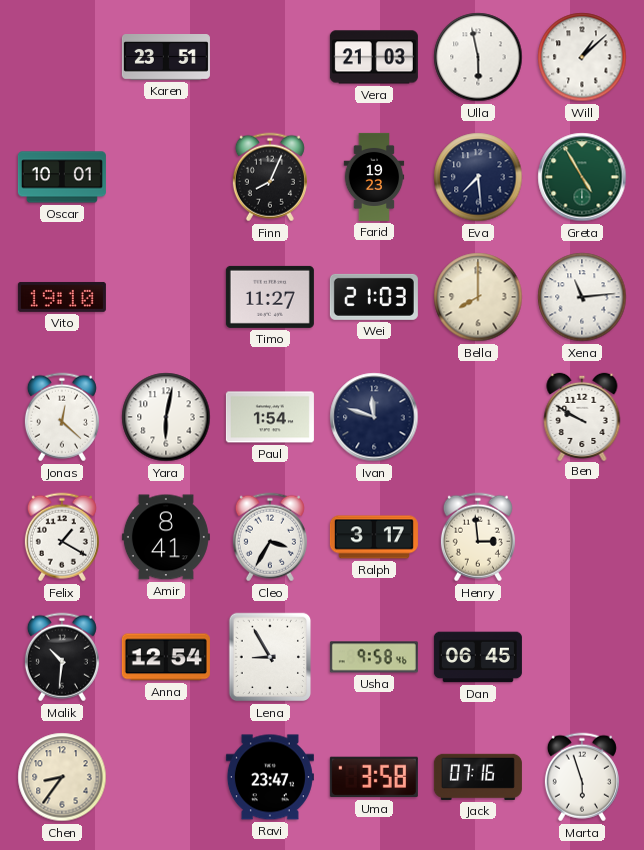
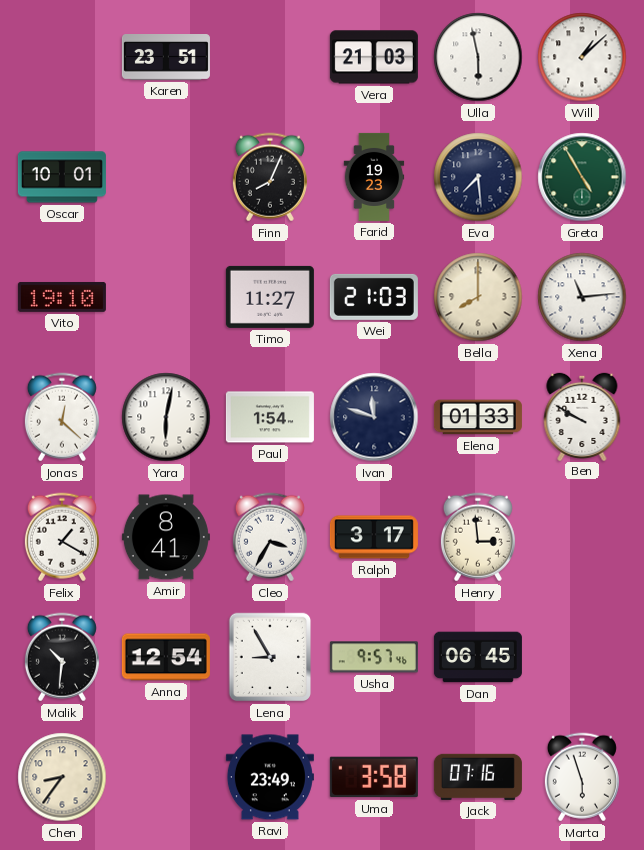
Elena: none -> 01:33
Usha: 9:58 -> 9:57
Ravi: 23:47 -> 23:49
